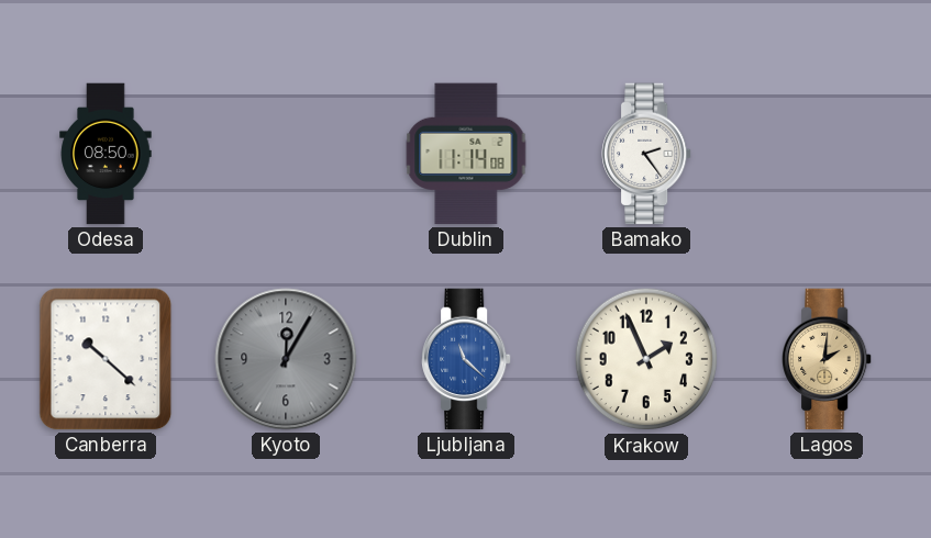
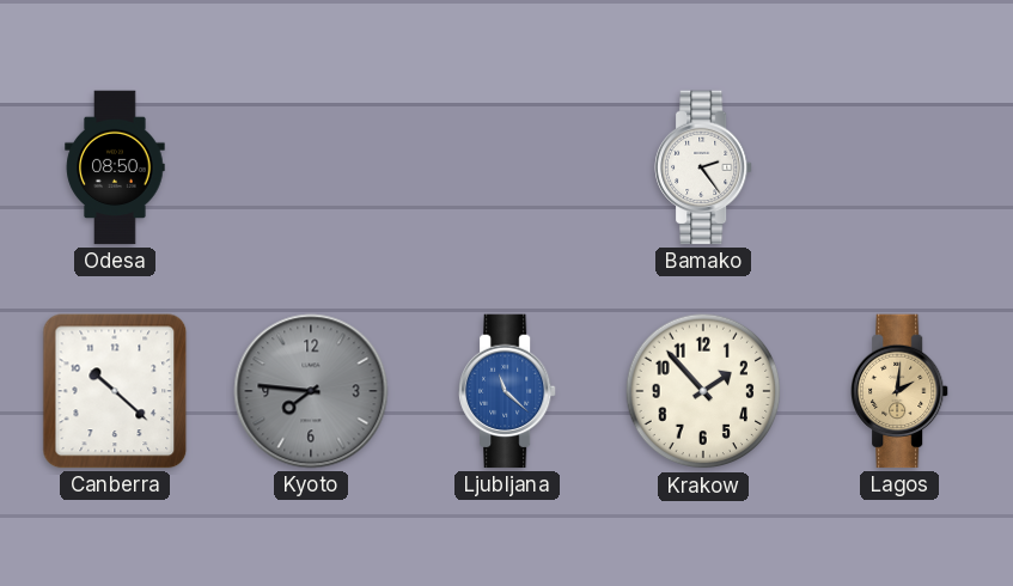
Dublin: 11:14 -> none
Kyoto: 12:05 -> 7:46
Krakow: 1:56 -> 1:53
